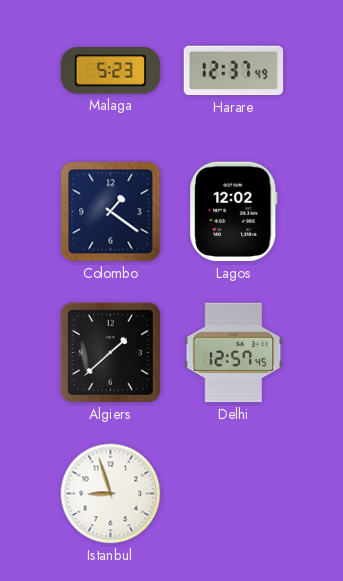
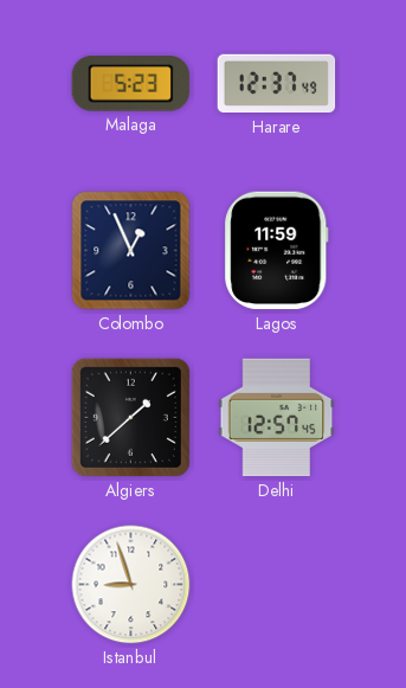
Colombo: 1:21 -> 12:56
Lagos: 12:02 -> 11:59
